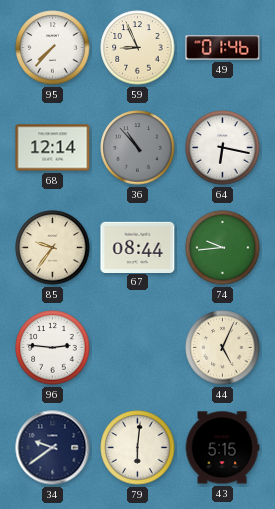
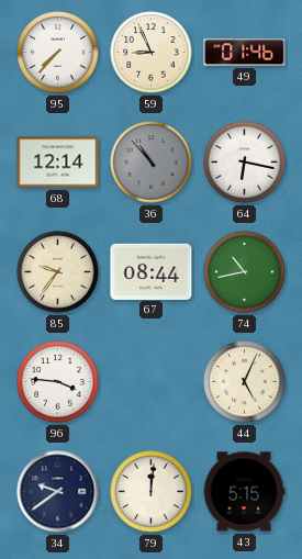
74: 9:44 -> 10:43
96: 2:46 -> 3:46
79: 6:01 -> 12:01
